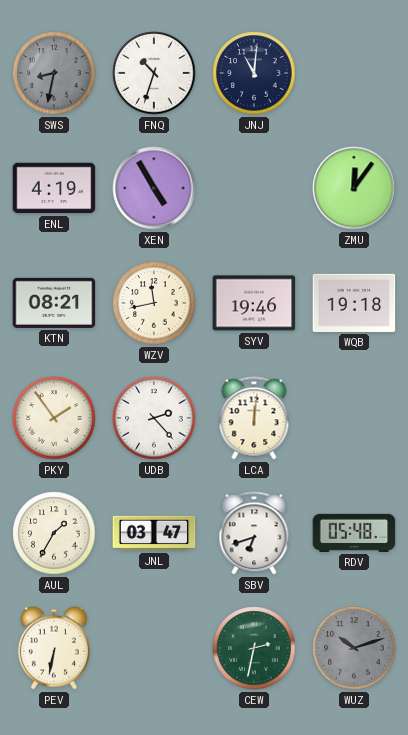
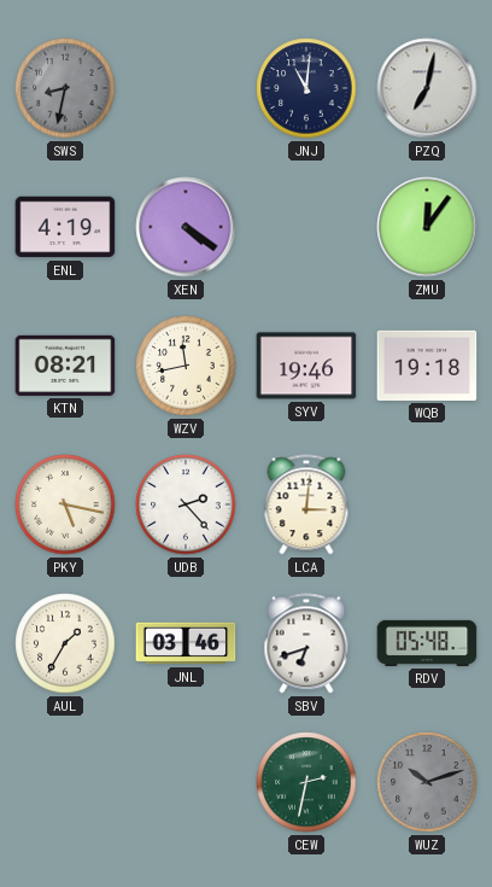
FNQ: 10:33 -> none
PZQ: none -> 7:02
XEN: 4:55 -> 4:21
PKY: 1:54 -> 5:17
LCA: 12:01 -> 3:01
JNL: 03:47 -> 03:46
PEV: 6:32 -> none
